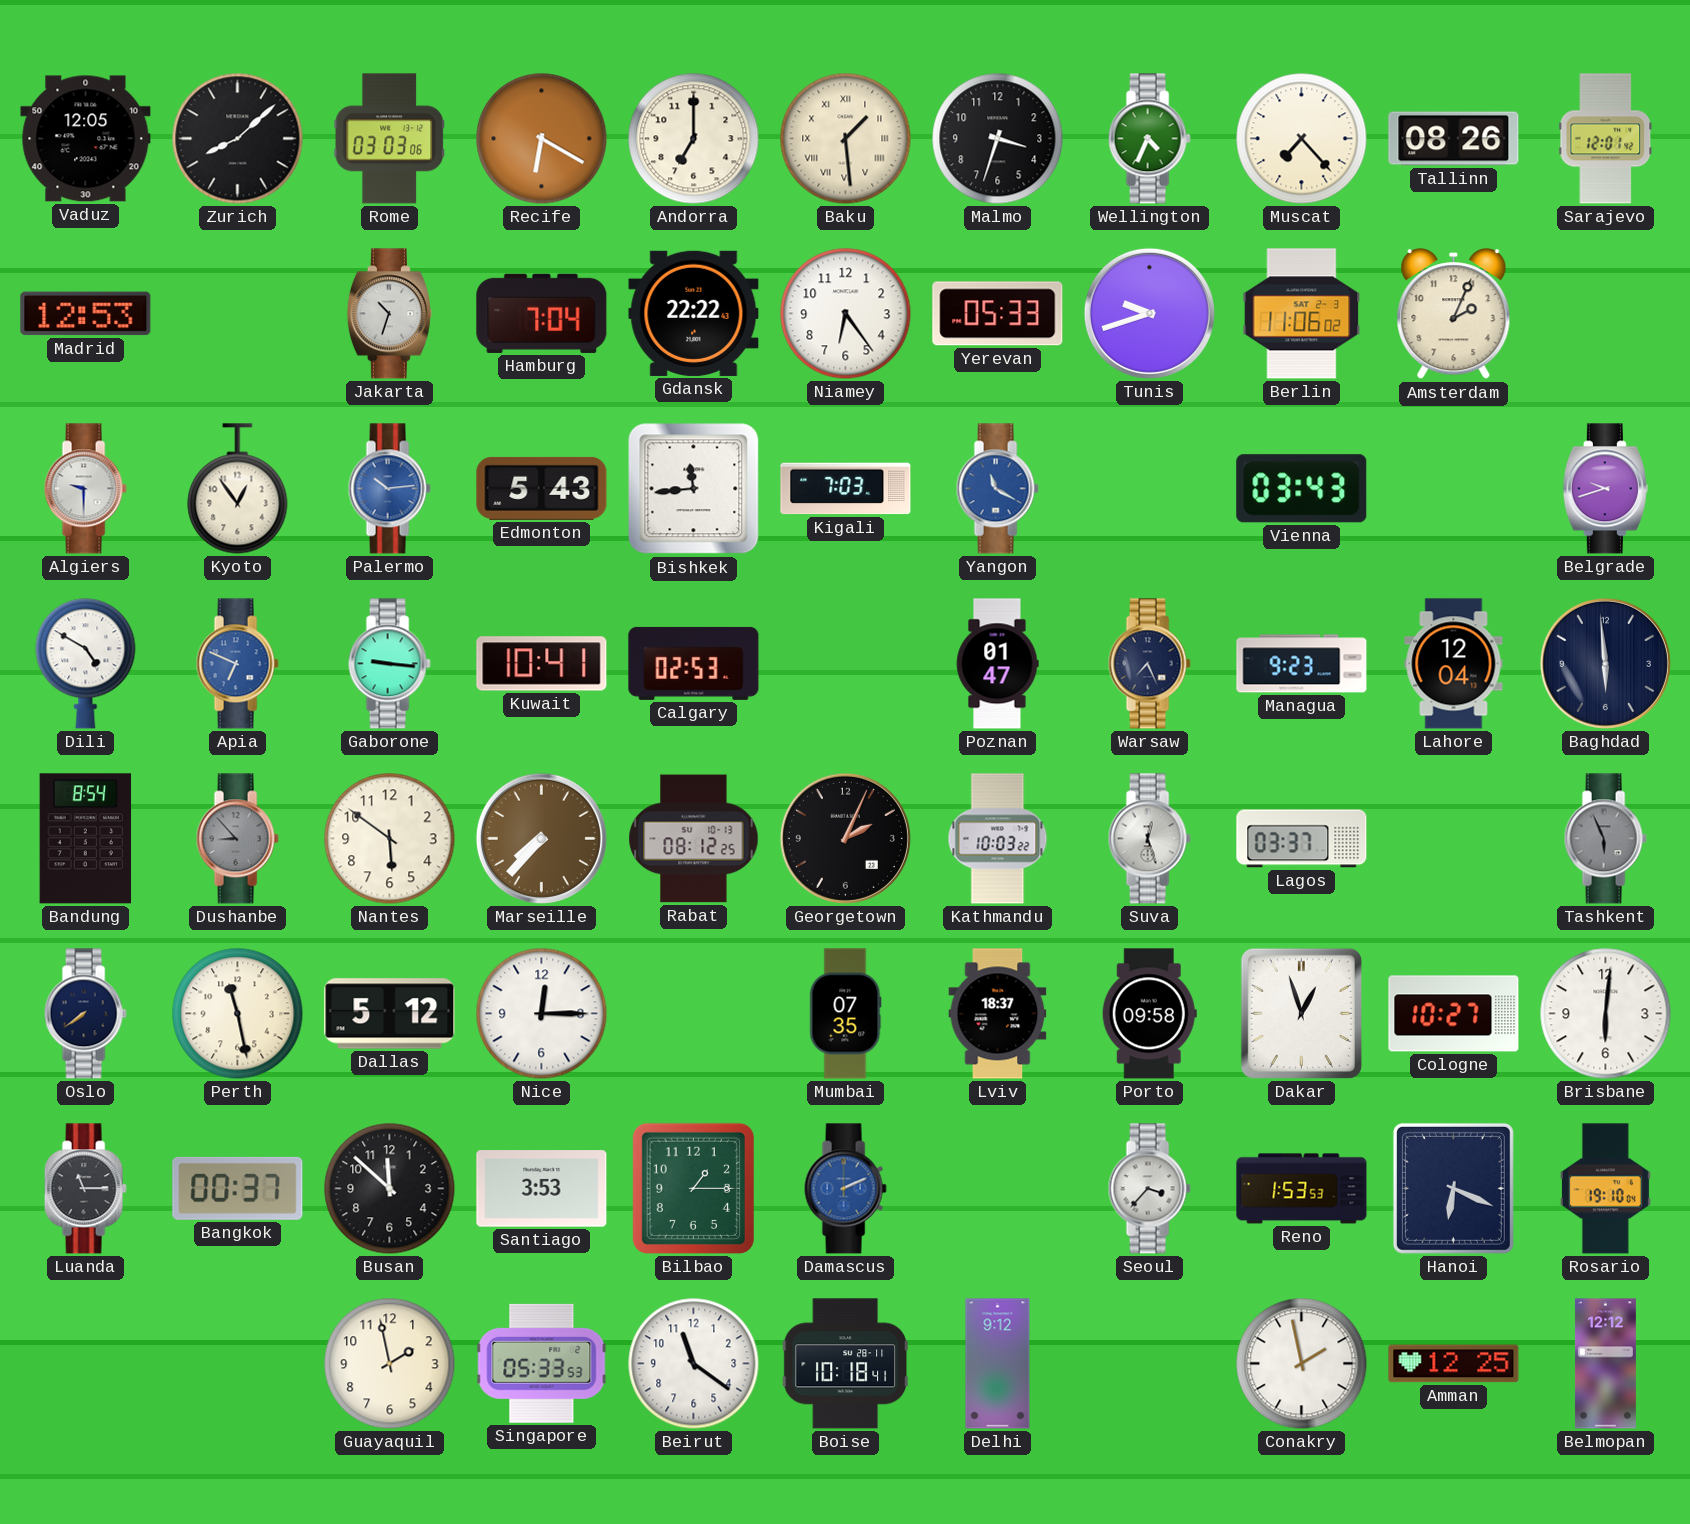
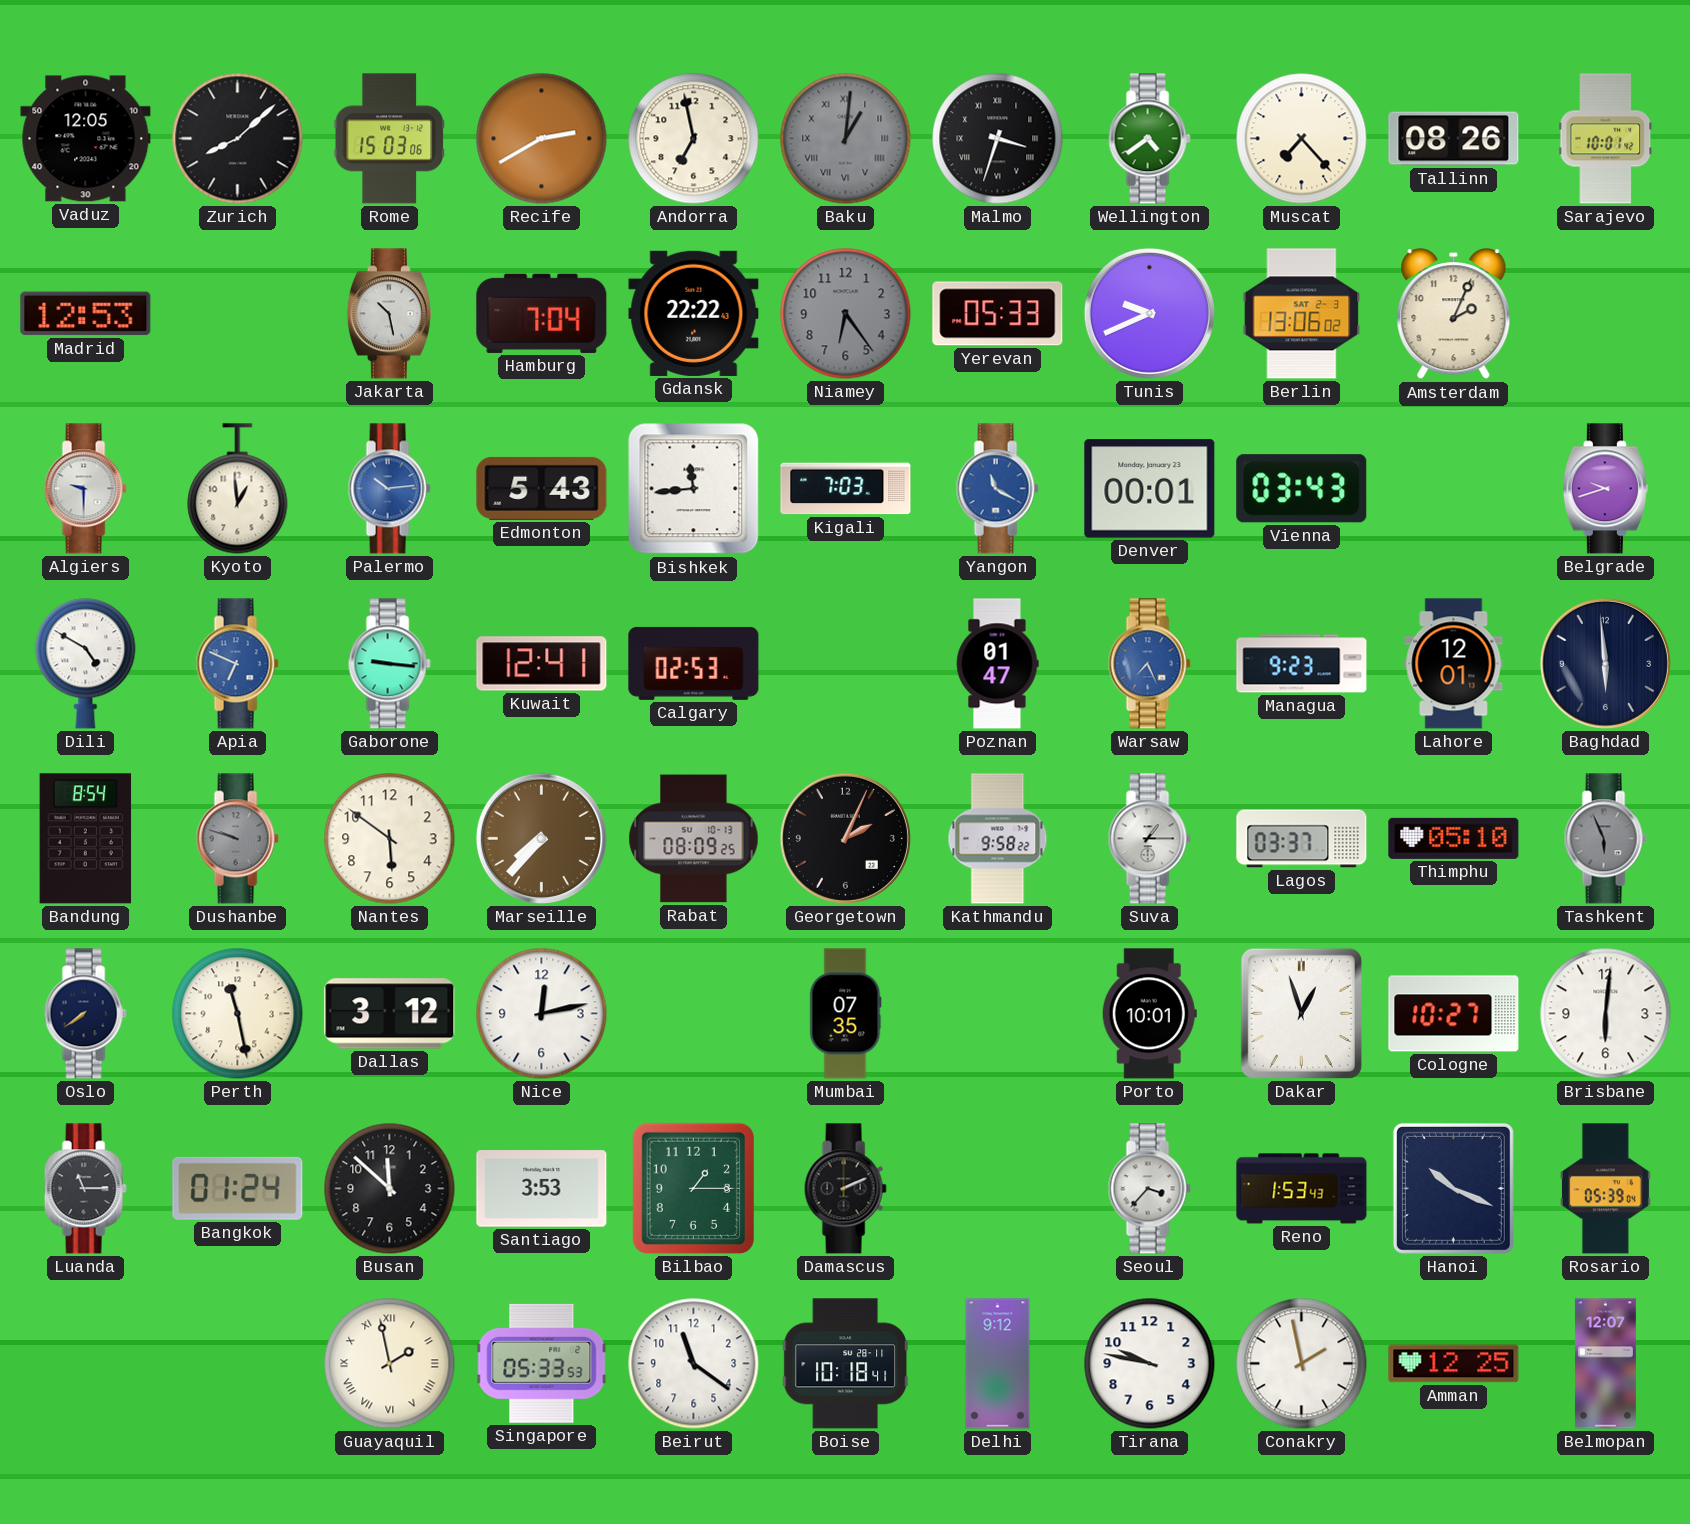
Rome: 03:03 -> 15:03
Recife: 6:20 -> 2:40
Andorra: 7:00 -> 6:58
Baku: 1:29 -> 1:01
Baku dial: cream -> grey
Malmo numerals: Arabic -> Roman
Wellington: 4:34 -> 4:39
Sarajevo: 12:01 -> 10:01
Jakarta: 10:33 -> 10:28
Niamey dial: white -> grey
Tunis: 9:42 -> 9:41
Berlin: 11:06 -> 13:06
Kyoto: 12:54 -> 12:59
Denver: none -> 00:01
Kuwait: 10:41 -> 12:41
Warsaw dial: navy -> blue
Lahore: 12:04 -> 12:01
Dushanbe: 8:53 -> 9:48
Rabat: 08:12 -> 08:09
Kathmandu: 10:03 -> 9:58
Suva: 12:27 -> 1:15
Thimphu: none -> 05:10
Dallas: 5:12 -> 3:12
Nice: 12:15 -> 12:13
Lviv: 18:37 -> none
Porto: 09:58 -> 10:01
Bangkok: 00:37 -> 01:24
Damascus dial: blue -> black
Reno: 1:53:53 -> 1:53:43
Hanoi: 6:19 -> 10:19
Rosario: 19:10 -> 05:39
Guayaquil numerals: Arabic -> Roman
Tirana: none -> 9:47
Belmopan: 12:12 -> 12:07
